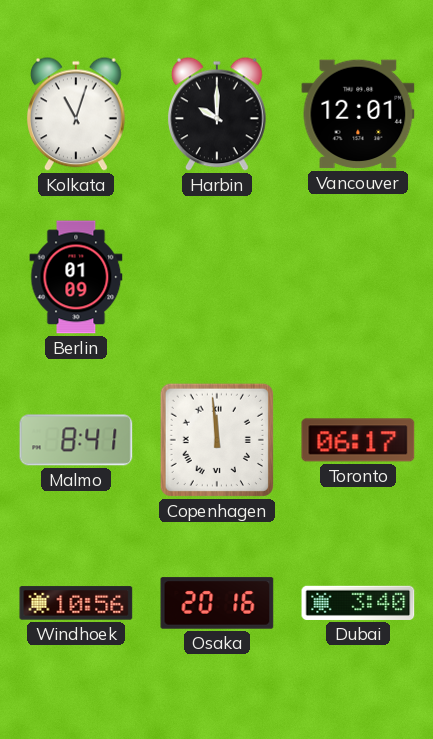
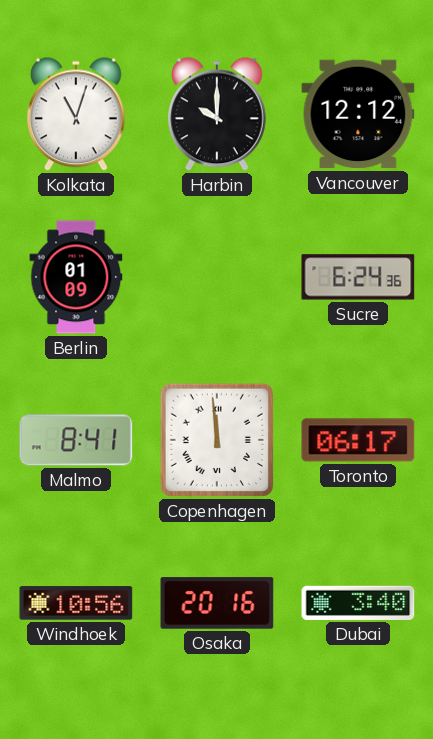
Vancouver: 12:01 -> 12:12
Sucre: none -> 6:24
